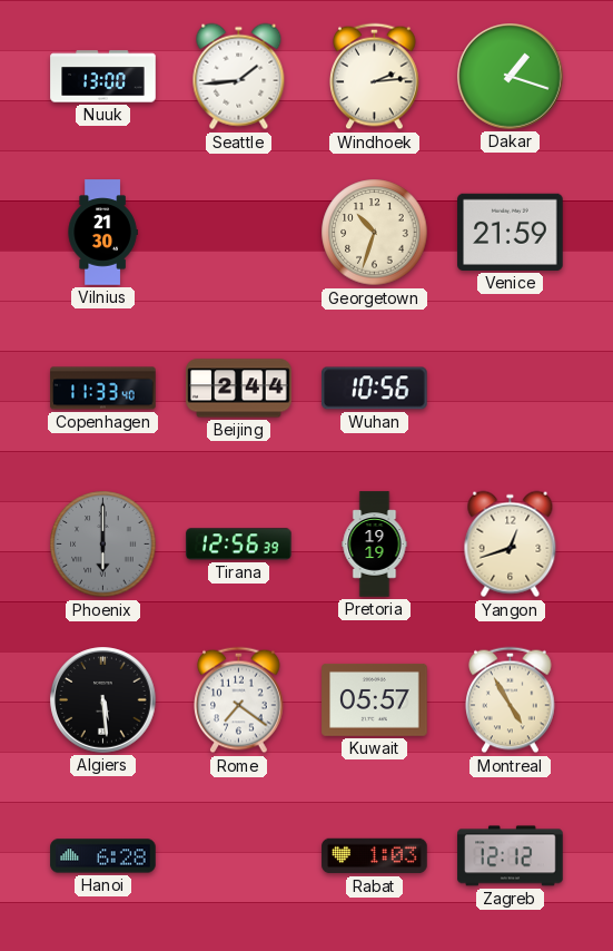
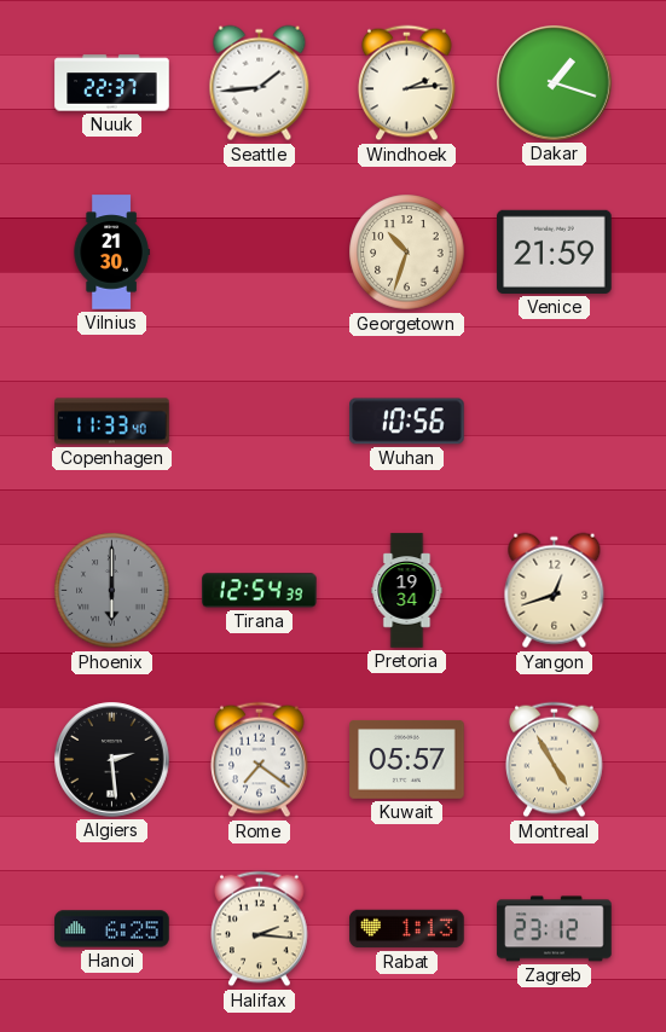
Nuuk: 13:00 -> 22:37
Beijing: 2:44 -> none
Tirana: 12:56 -> 12:54
Pretoria: 19:19 -> 19:34
Algiers: 5:29 -> 2:29
Hanoi: 6:28 -> 6:25
Halifax: none -> 2:16
Rabat: 1:03 -> 1:13
Zagreb: 12:12 -> 23:12
